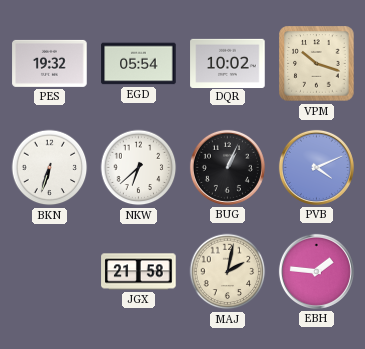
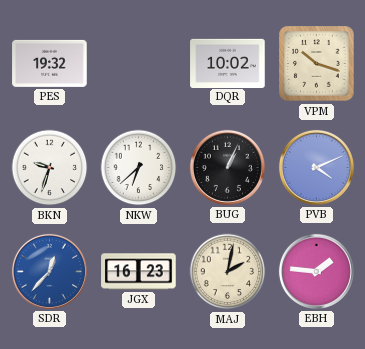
EGD: 05:54 -> none
BKN: 6:33 -> 9:33
SDR: none -> 12:37
JGX: 21:58 -> 16:23
